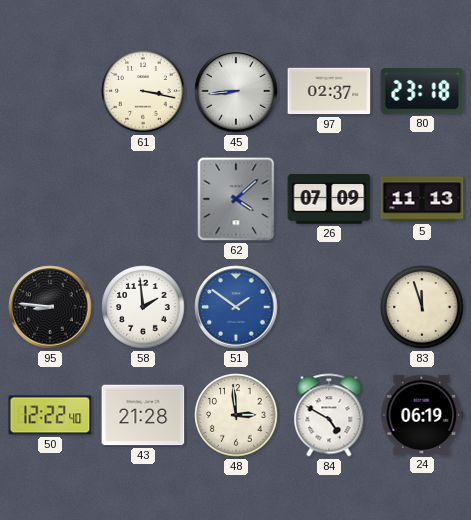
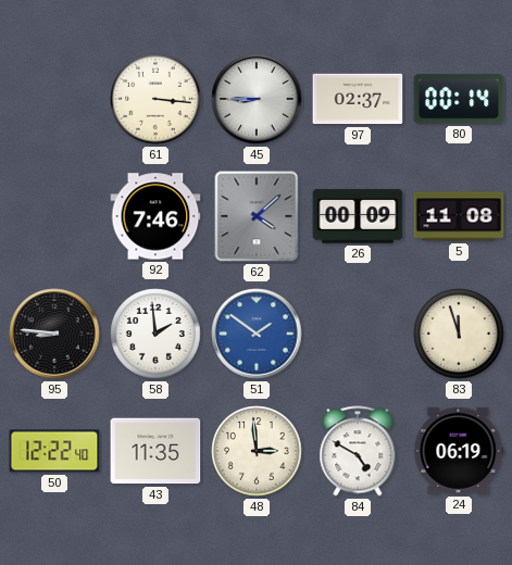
61: 3:17 -> 3:16
45: 8:44 -> 8:45
80: 23:18 -> 00:14
92: none -> 7:46
26: 07:09 -> 00:09
5: 11:13 -> 11:08
43: 21:28 -> 11:35
